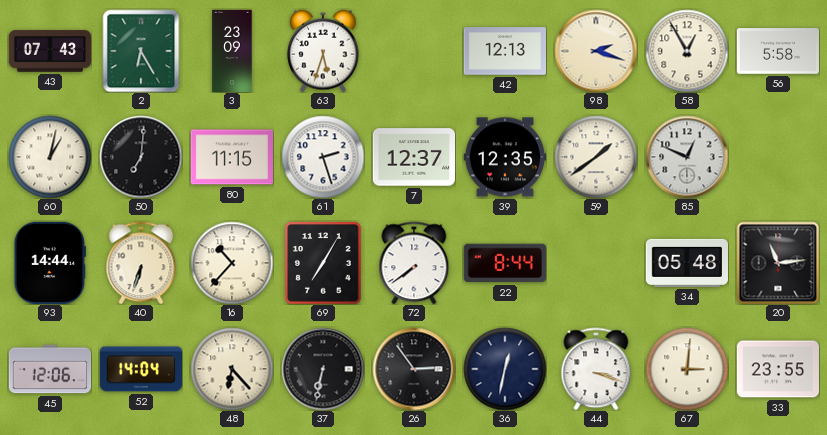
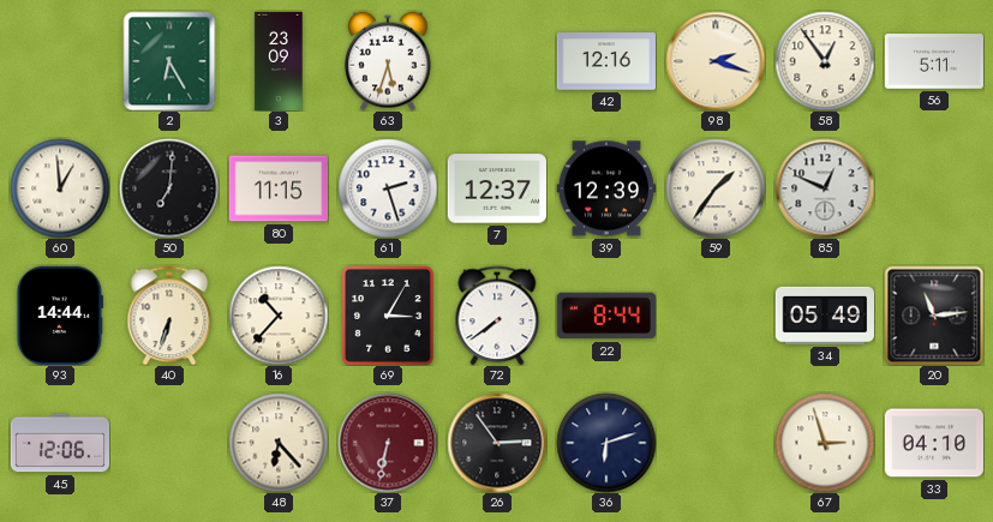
43: 07:43 -> none
42: 12:13 -> 12:16
58: 12:55 -> 12:54
56: 5:58 -> 5:11
60: 1:02 -> 12:59
39: 12:35 -> 12:39
59: 1:39 -> 1:36
69: 7:05 -> 3:05
34: 05:48 -> 05:49
52: 14:04 -> none
37 dial: black -> burgundy
36: 12:32 -> 6:12
44: 3:18 -> none
67: 3:01 -> 2:57
33: 23:55 -> 04:10
